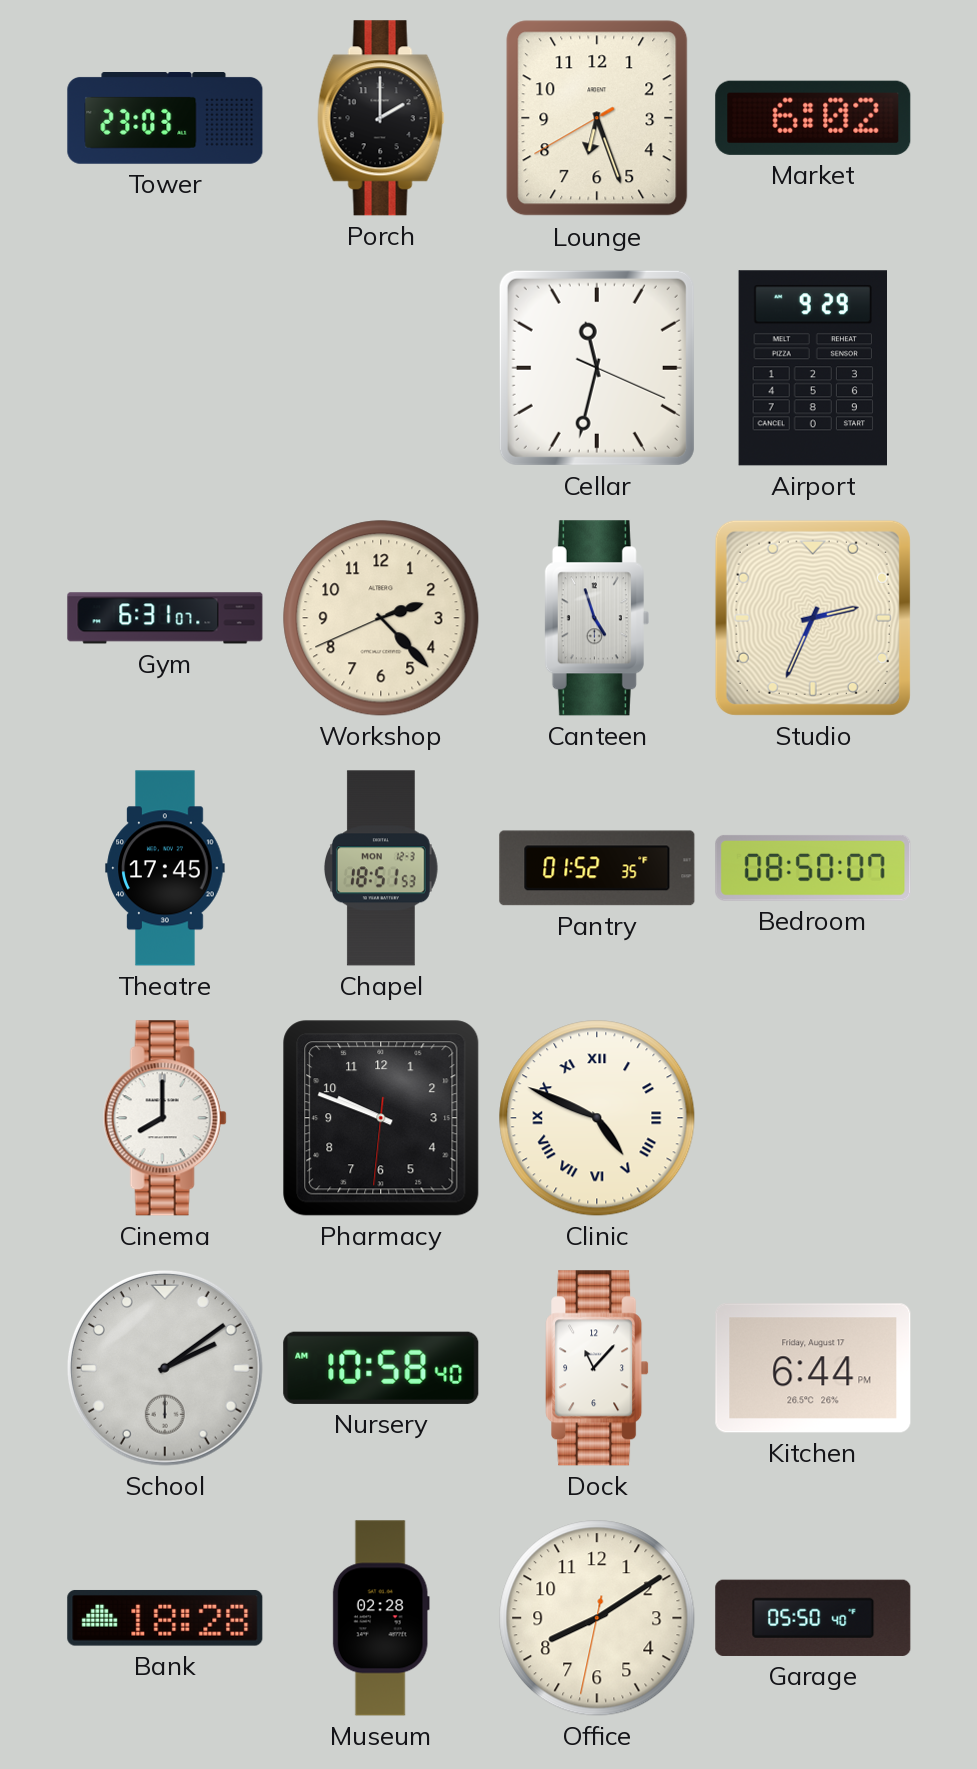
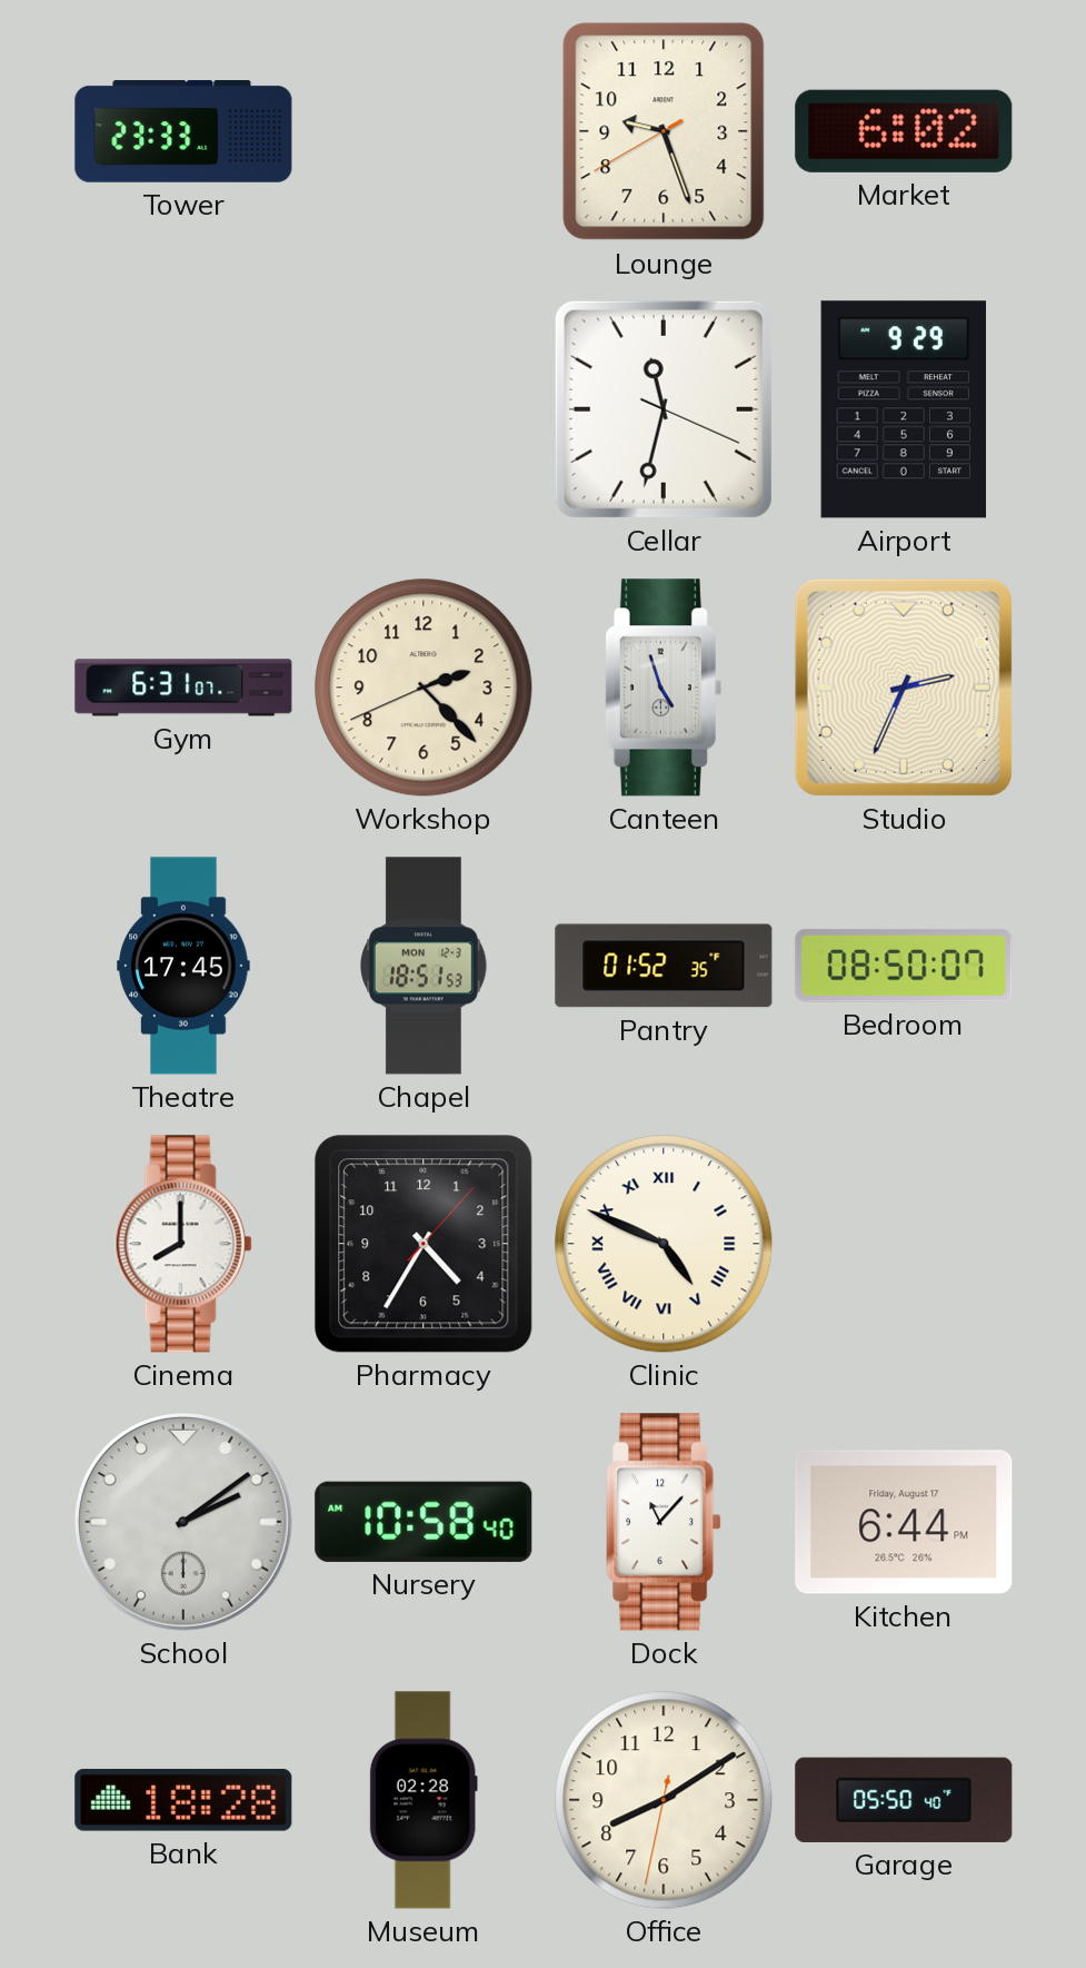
Tower: 23:03 -> 23:33
Porch: 2:00 -> none
Lounge: 6:26 -> 9:26
Pharmacy: 9:48 -> 4:35
